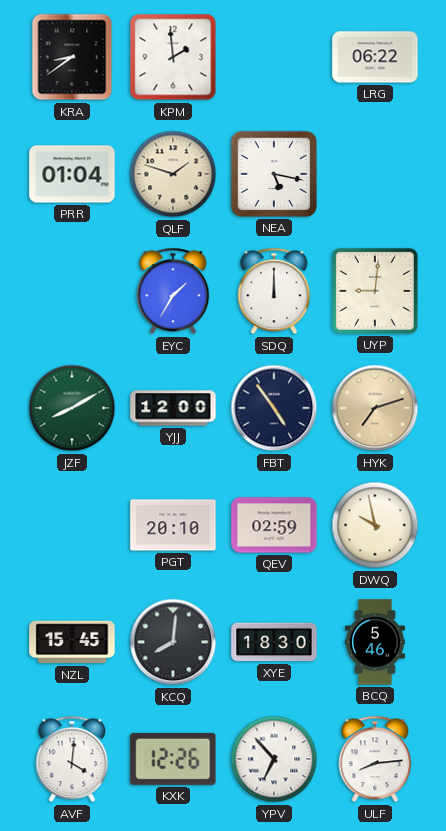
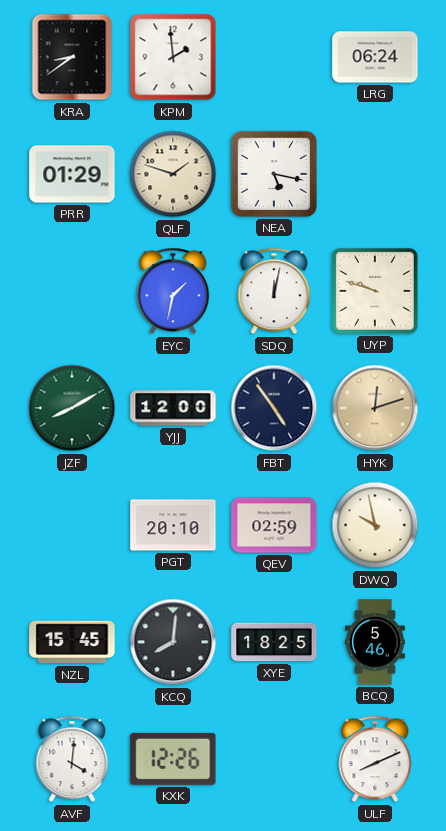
LRG: 06:22 -> 06:24
PRR: 01:04 -> 01:29
EYC: 1:35 -> 1:32
SDQ: 12:00 -> 12:02
UYP: 9:01 -> 9:48
HYK: 7:12 -> 12:12
XYE: 18:30 -> 18:25
YPV: 6:53 -> none
ULF: 8:14 -> 8:11
